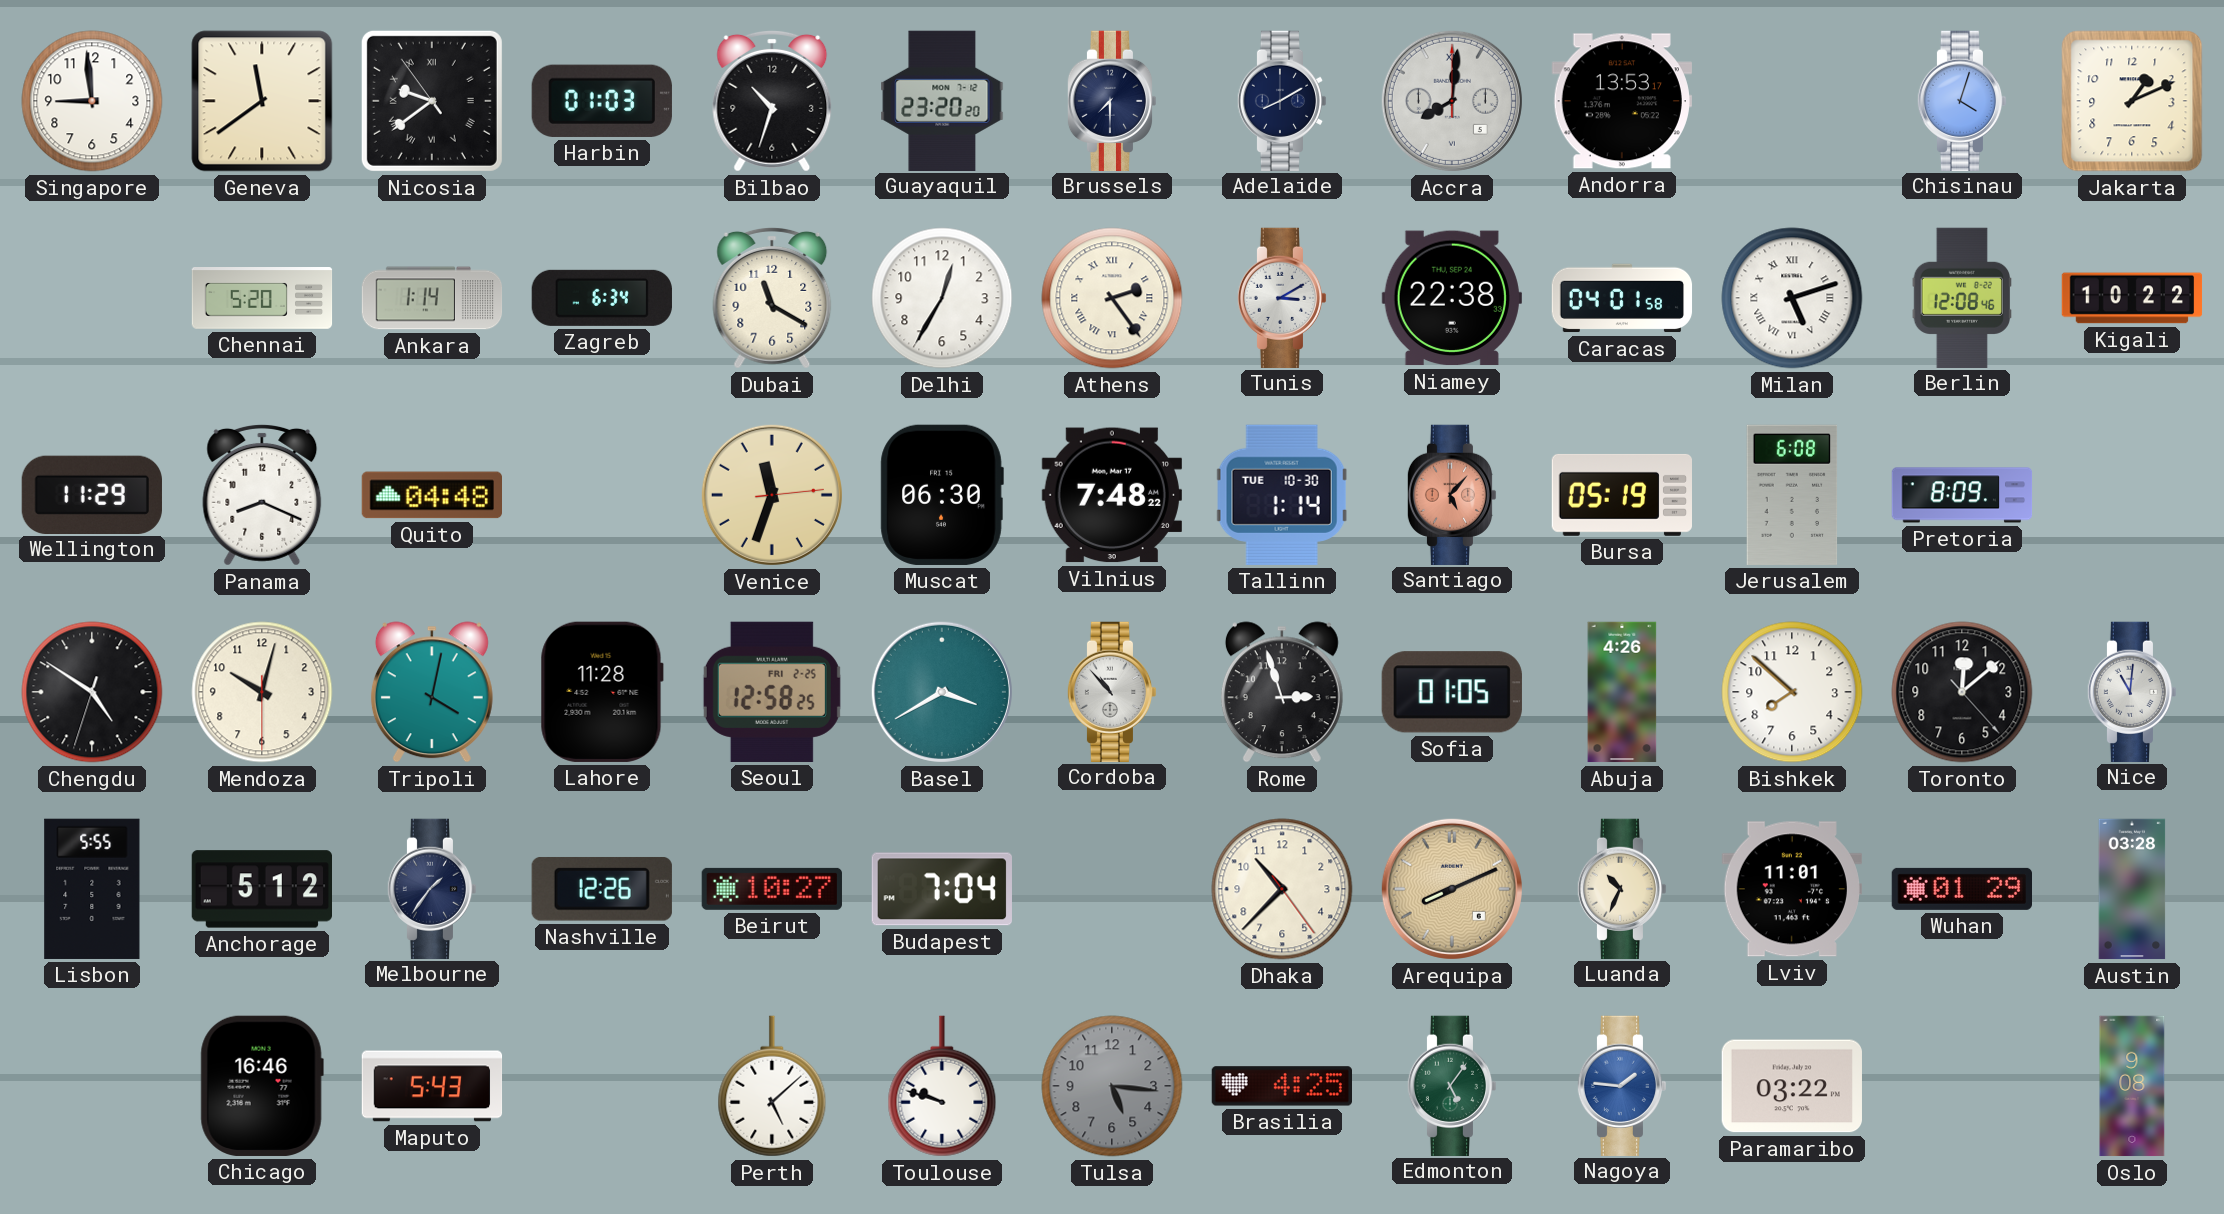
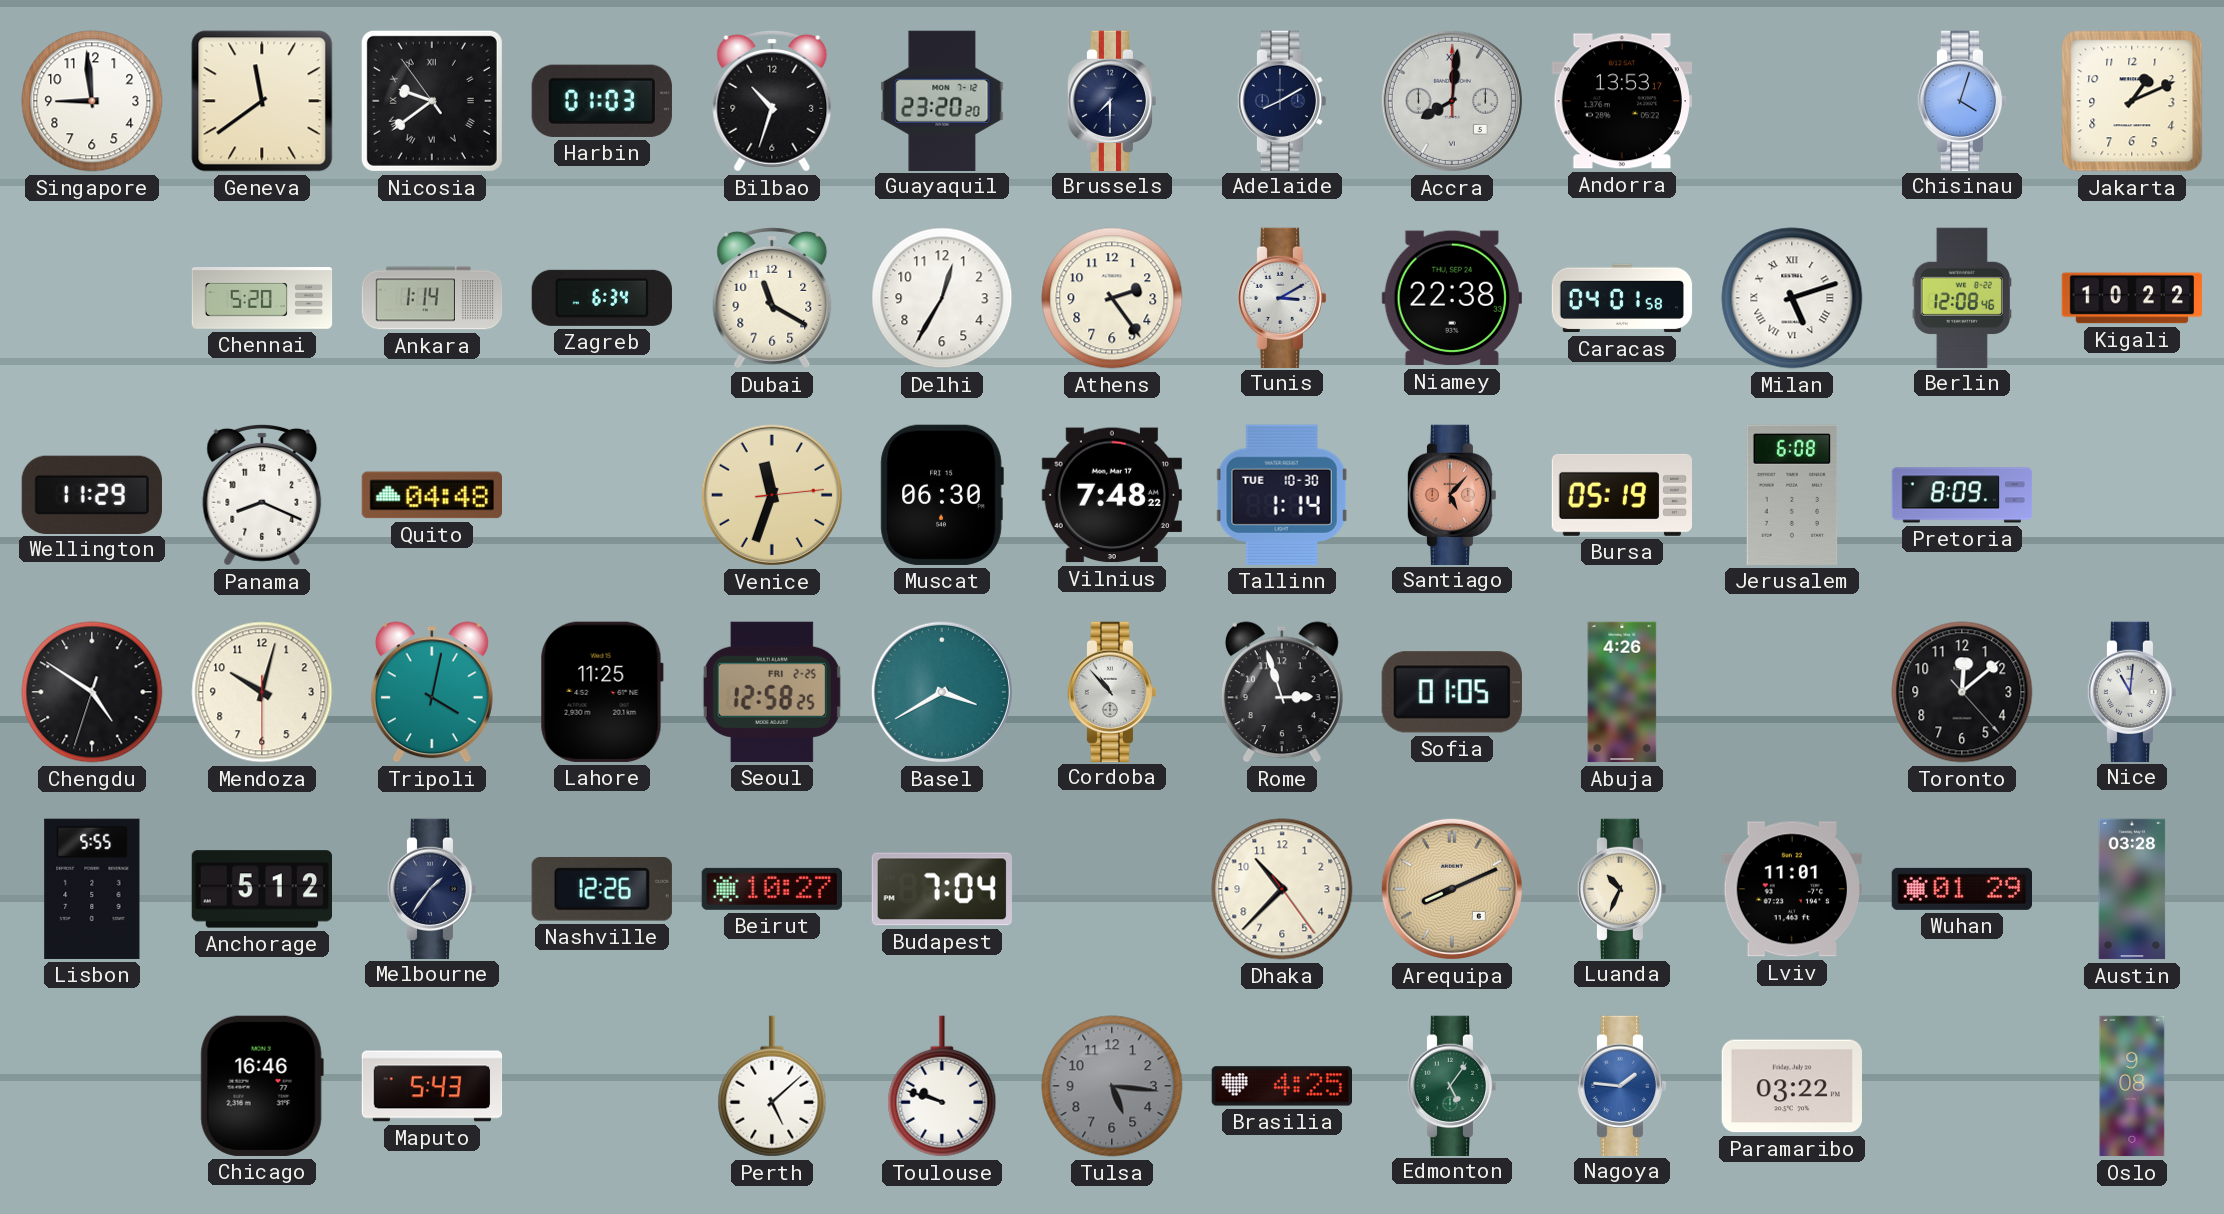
Athens numerals: Roman -> Arabic
Lahore: 11:28 -> 11:25
Bishkek: 7:52 -> none
